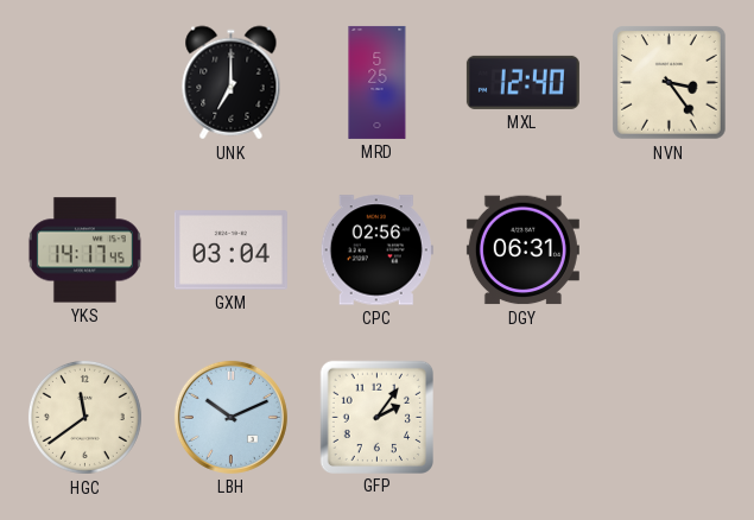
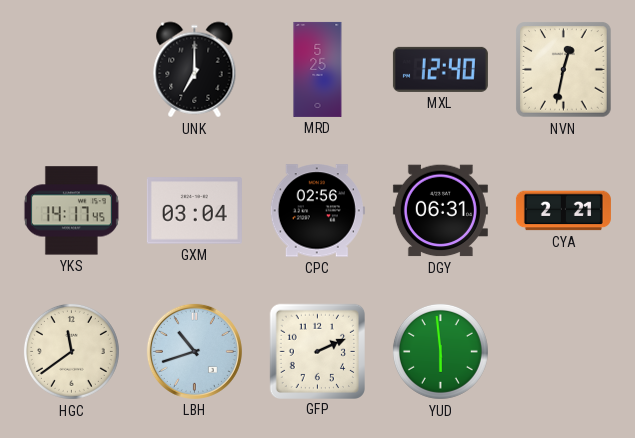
NVN: 3:24 -> 12:32
CYA: none -> 2:21
LBH: 10:11 -> 10:42
GFP: 2:06 -> 2:11
YUD: none -> 5:59
